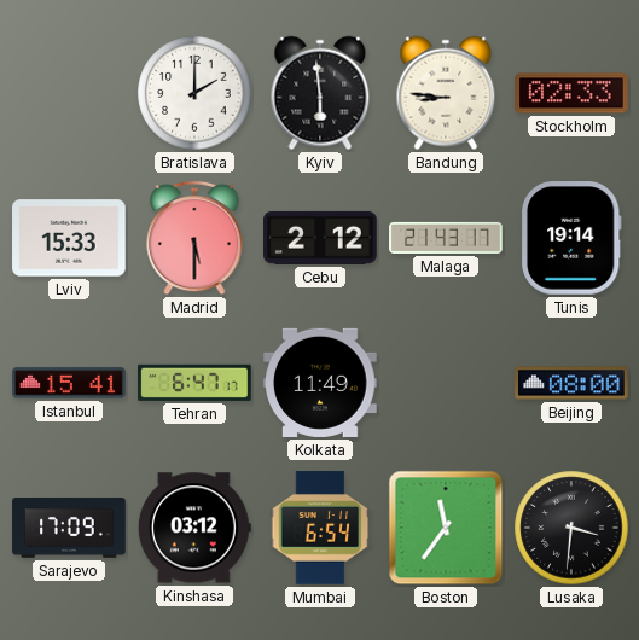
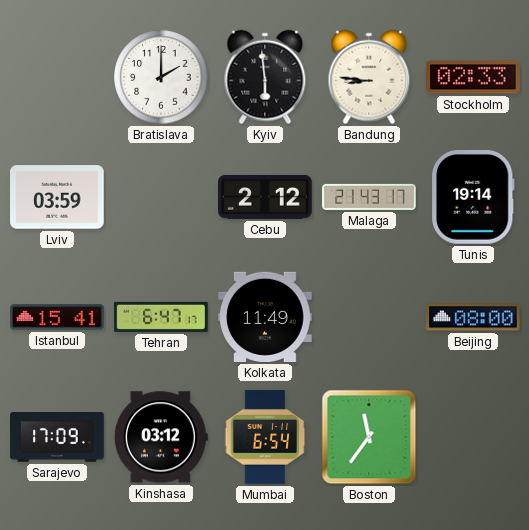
Lviv: 15:33 -> 03:59
Madrid: 5:30 -> none
Lusaka: 3:31 -> none
